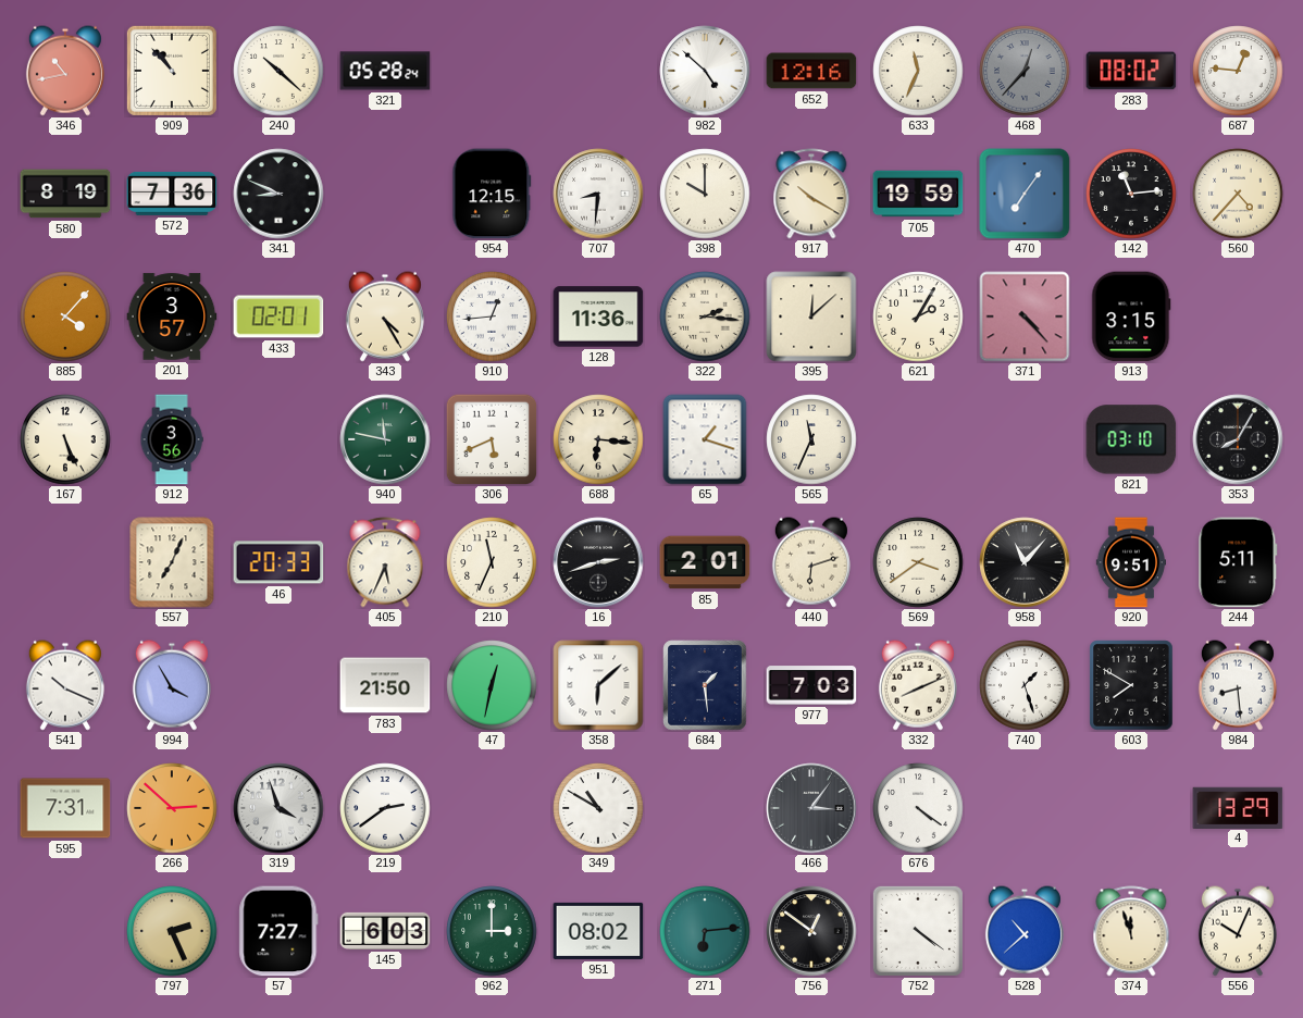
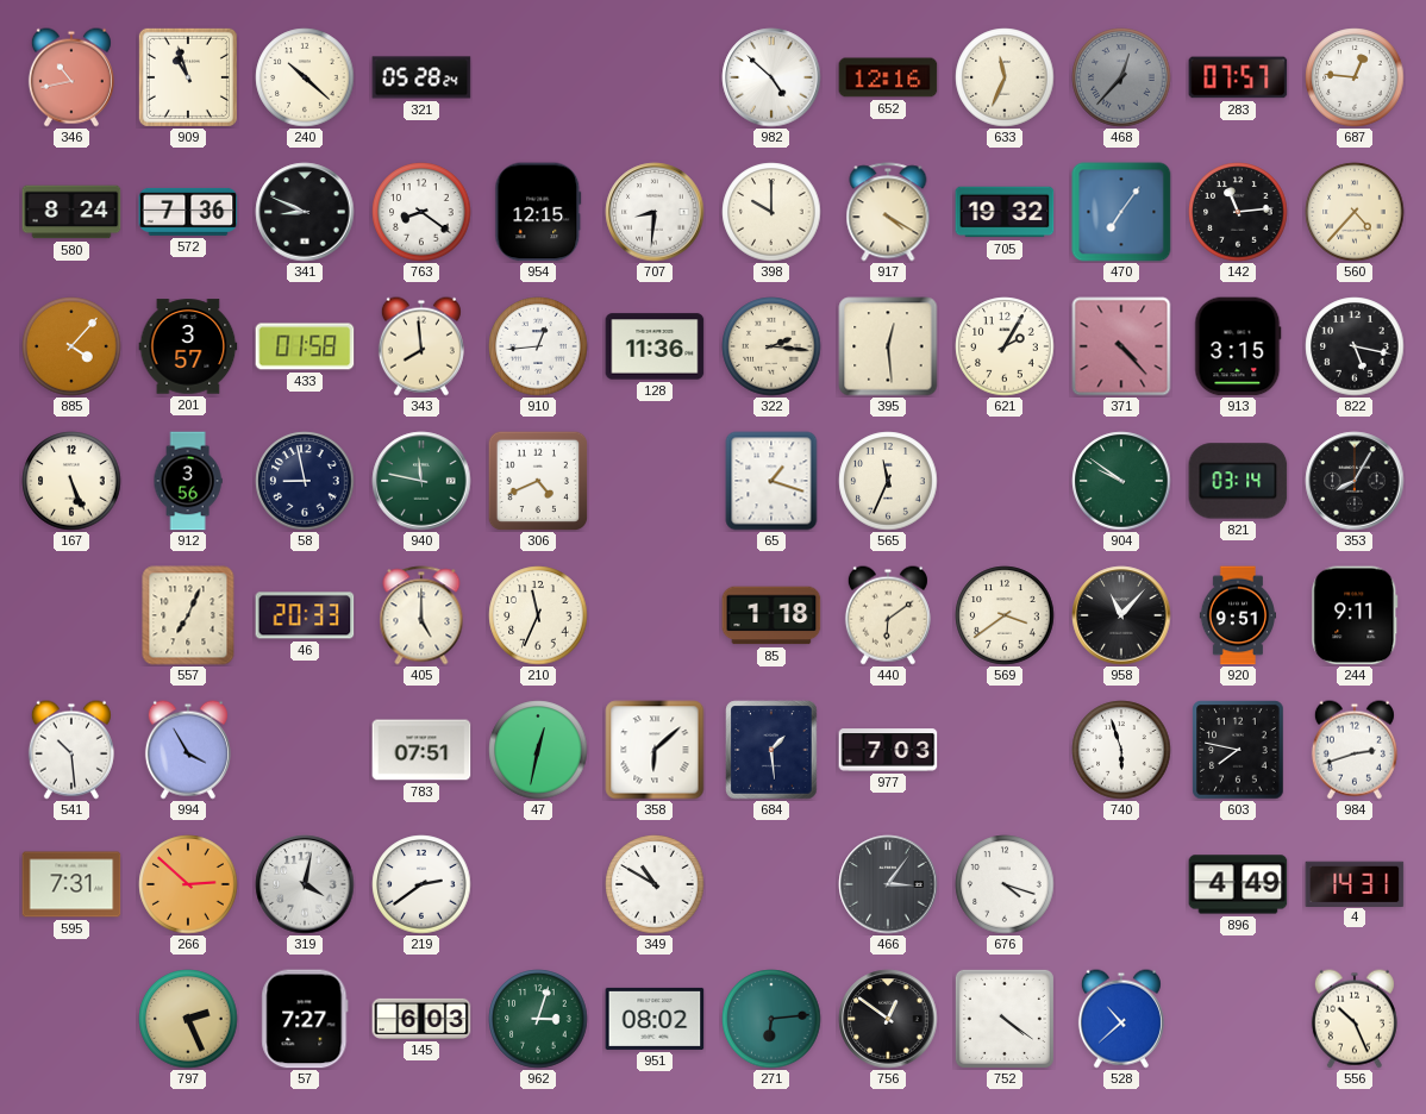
909: 10:53 -> 10:57
283: 08:02 -> 07:57
580: 8:19 -> 8:24
763: none -> 8:21
917: 10:20 -> 4:20
705: 19:59 -> 19:32
433: 02:01 -> 01:58
343: 4:25 -> 7:59
395: 12:08 -> 12:29
822: none -> 5:17
58: none -> 8:58
306: 5:41 -> 4:41
688: 6:16 -> none
904: none -> 9:51
821: 03:10 -> 03:14
405: 5:34 -> 5:00
16: 2:42 -> none
85: 2:01 -> 1:18
440: 6:12 -> 6:09
244: 5:11 -> 9:11
541: 10:19 -> 10:29
783: 21:50 -> 07:51
332: 8:11 -> none
740: 1:27 -> 5:57
603: 7:50 -> 7:47
984: 8:29 -> 2:42
319: 3:57 -> 4:02
676: 4:21 -> 4:18
896: none -> 4:49
4: 13:29 -> 14:31
962: 3:00 -> 3:03
374: 11:57 -> none
556: 10:04 -> 10:26
